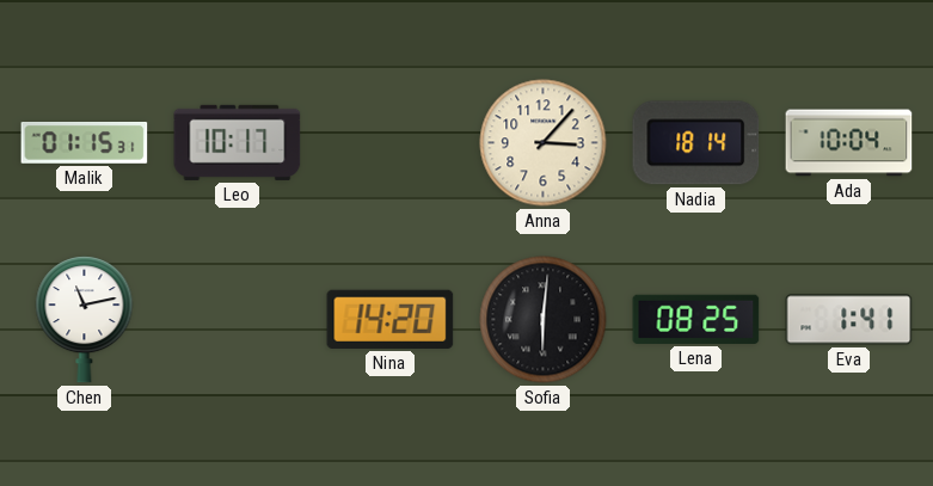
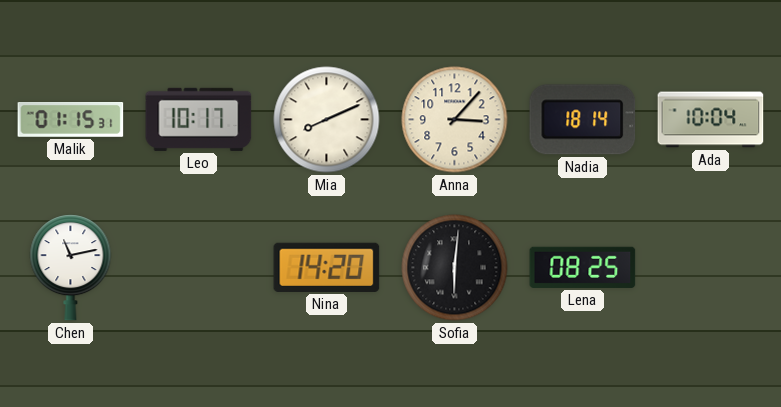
Mia: none -> 8:11
Eva: 1:41 -> none
